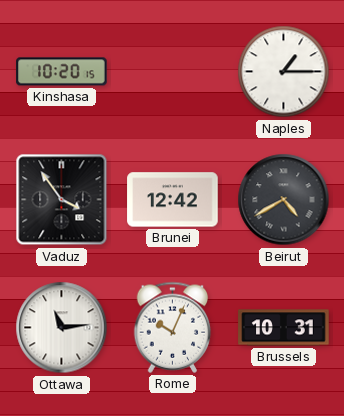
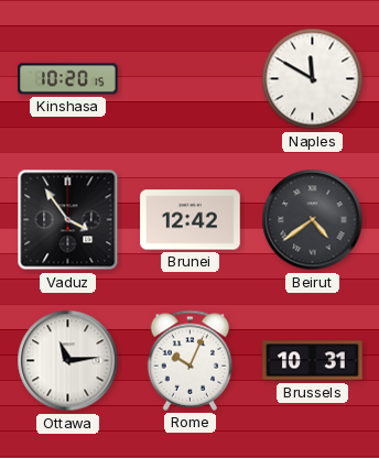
Naples: 1:15 -> 11:50
Beirut: 4:40 -> 4:39
